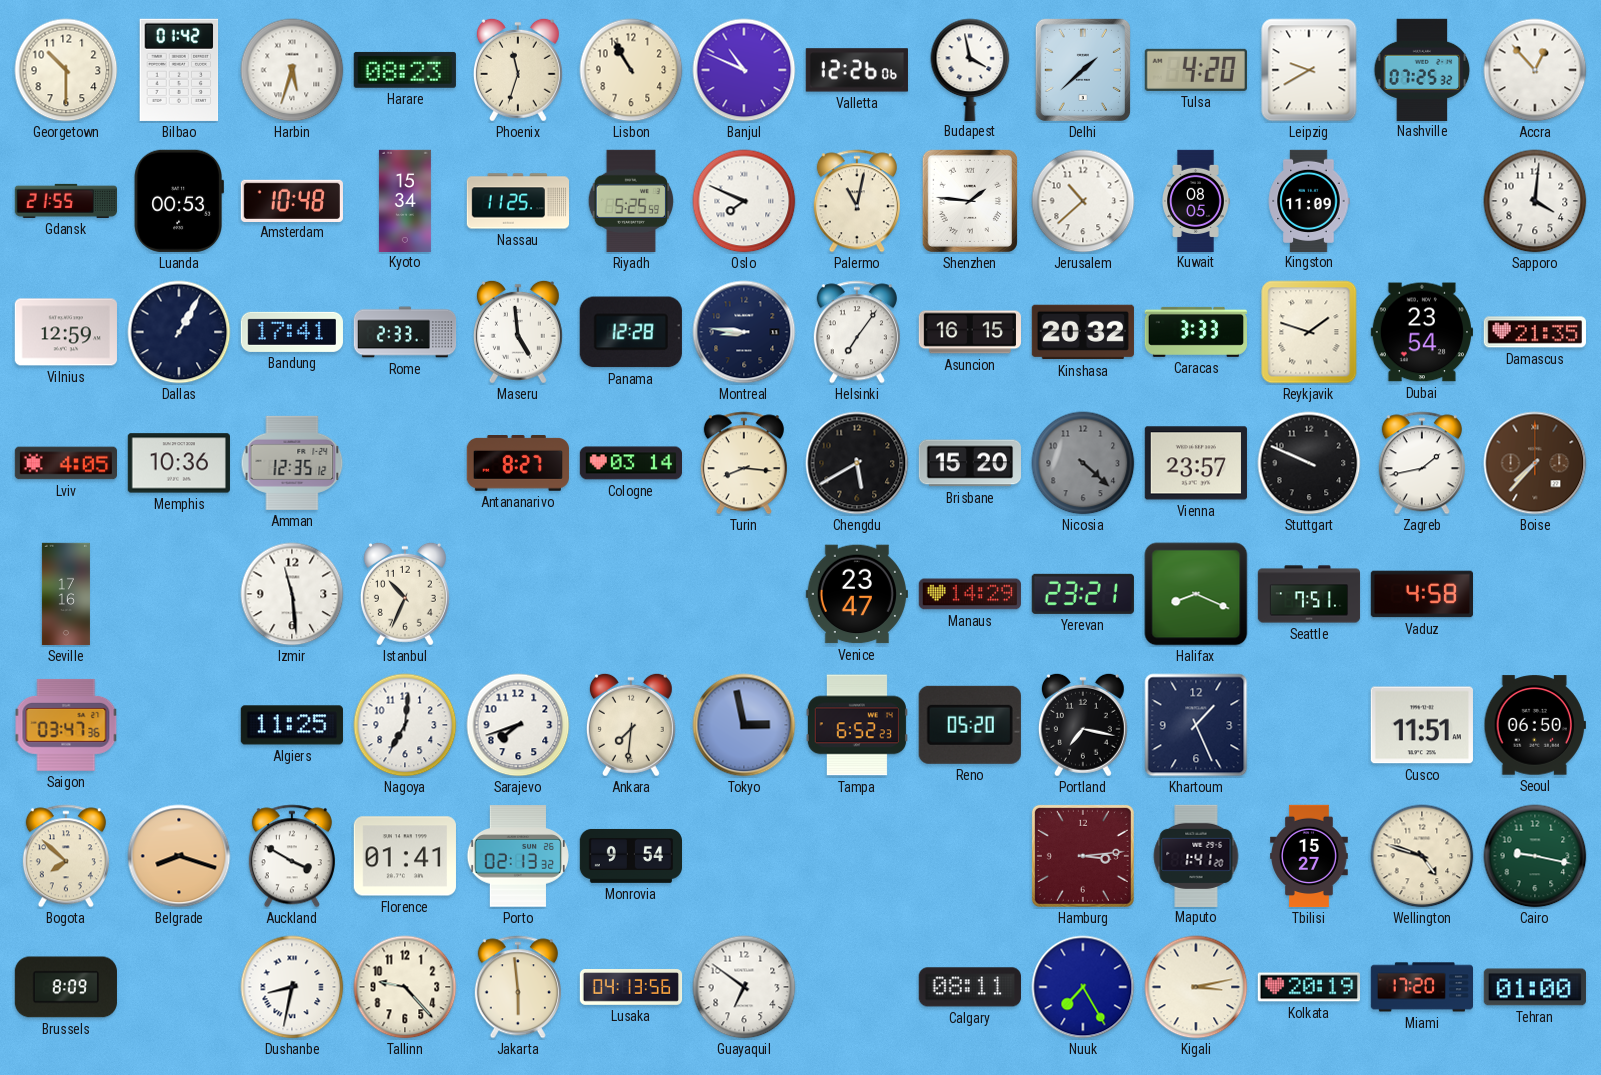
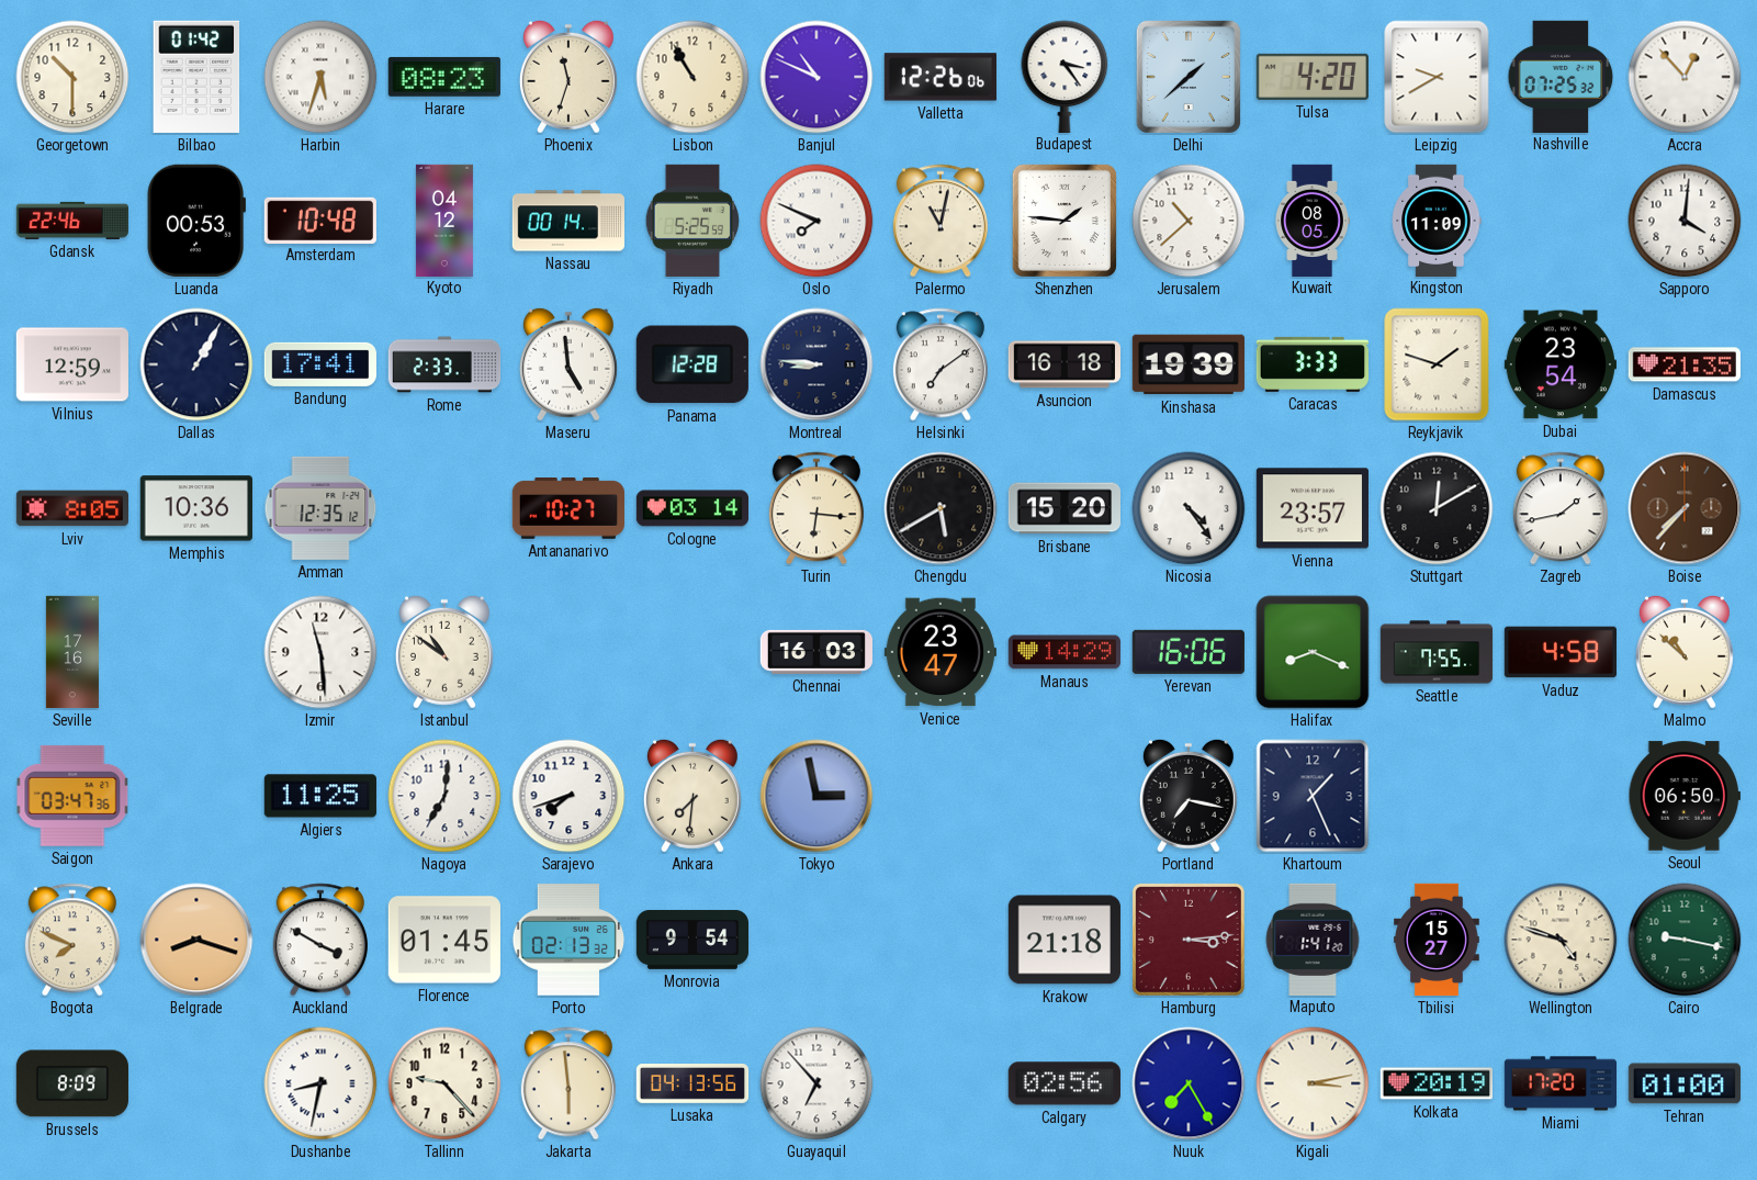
Budapest: 3:58 -> 3:24
Gdansk: 21:55 -> 22:46
Kyoto: 15:34 -> 04:12
Nassau: 11:25 -> 00:14
Helsinki: 7:06 -> 7:09
Asuncion: 16:15 -> 16:18
Kinshasa: 20:32 -> 19:39
Lviv: 4:05 -> 8:05
Antananarivo: 8:27 -> 10:27
Turin: 8:16 -> 6:16
Nicosia: 4:22 -> 4:24
Nicosia dial: grey -> white
Stuttgart: 9:49 -> 12:10
Istanbul: 10:34 -> 10:51
Chennai: none -> 16:03
Yerevan: 23:21 -> 16:06
Seattle: 7:51 -> 7:55
Malmo: none -> 10:52
Tampa: 6:52 -> none
Reno: 05:20 -> none
Cusco: 11:51 -> none
Bogota: 7:52 -> 7:49
Florence: 01:41 -> 01:45
Krakow: none -> 21:18
Guayaquil: 6:51 -> 6:53
Calgary: 08:11 -> 02:56
